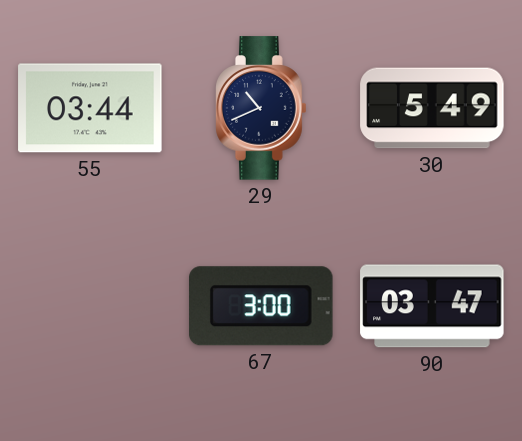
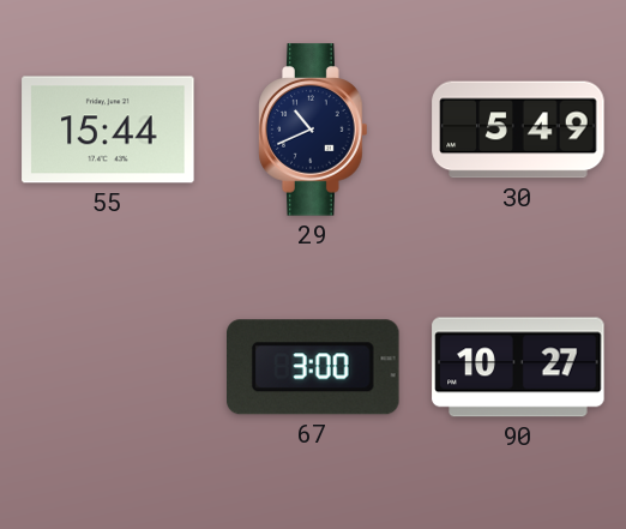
55: 03:44 -> 15:44
90: 03:47 -> 10:27
